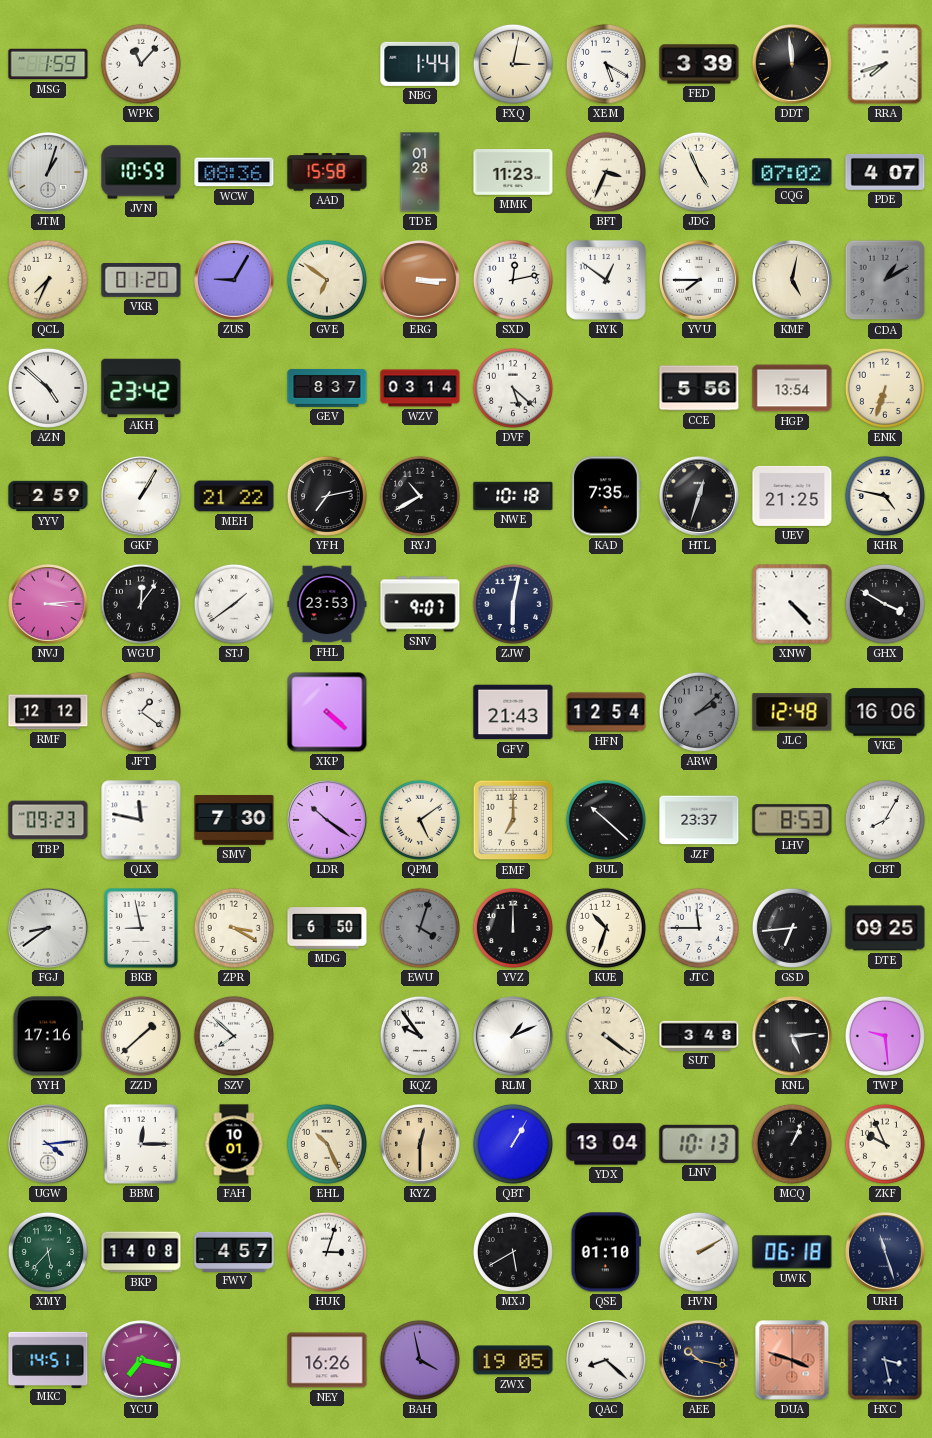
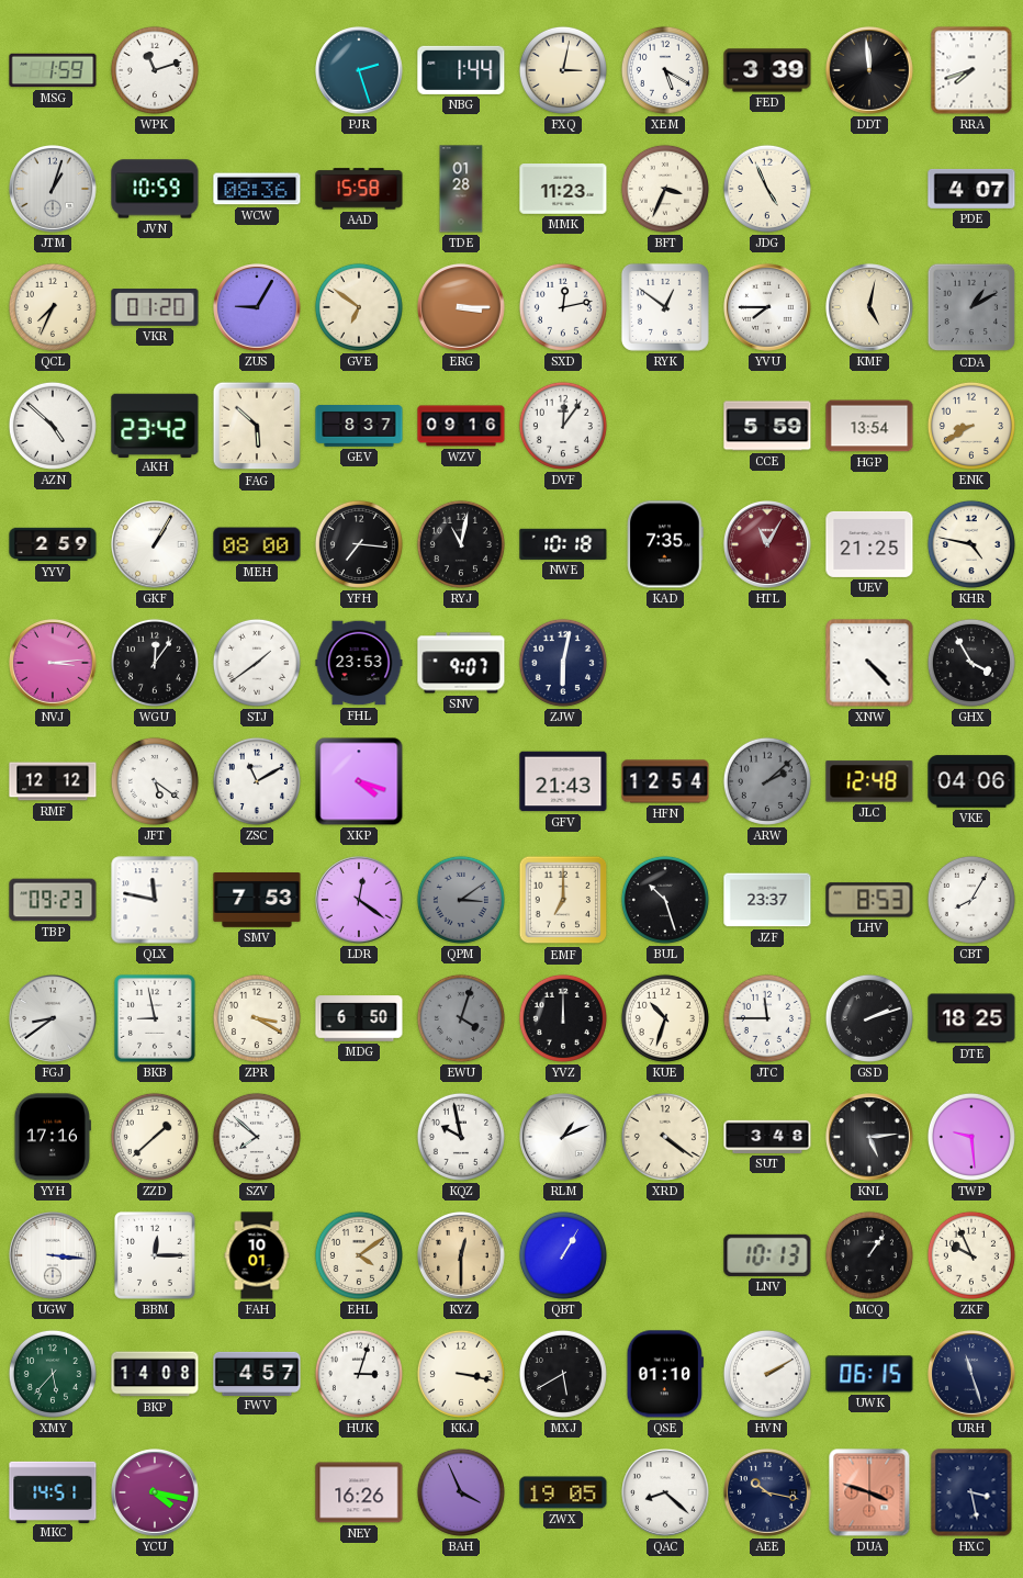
WPK: 11:07 -> 11:12
PJR: none -> 2:27
CQG: 07:02 -> none
FAG: none -> 5:52
WZV: 03:14 -> 09:16
DVF: 5:22 -> 12:06
CCE: 5:56 -> 5:59
ENK: 6:33 -> 8:40
MEH: 21:22 -> 08:00
YFH: 7:13 -> 7:16
RYJ: 10:40 -> 11:02
HTL: 12:33 -> 11:05
HTL dial: black -> burgundy
GHX: 3:50 -> 3:55
JFT: 1:21 -> 5:21
ZSC: none -> 11:10
XKP: 4:22 -> 4:18
VKE: 16:06 -> 04:06
SMV: 7:30 -> 7:53
LDR: 10:21 -> 12:21
QPM: 5:09 -> 3:09
QPM dial: cream -> grey
BUL: 10:22 -> 10:27
GSD: 6:44 -> 2:12
DTE: 09:25 -> 18:25
KQZ: 9:54 -> 9:58
UGW: 4:14 -> 3:16
EHL: 10:26 -> 4:09
YDX: 13:04 -> none
MCQ: 1:04 -> 1:06
KKJ: none -> 3:17
UWK: 06:18 -> 06:15
YCU: 7:17 -> 4:17
BAH: 3:58 -> 3:56
